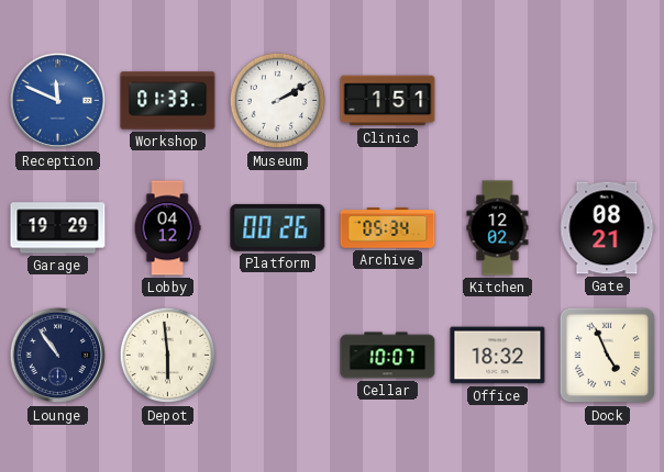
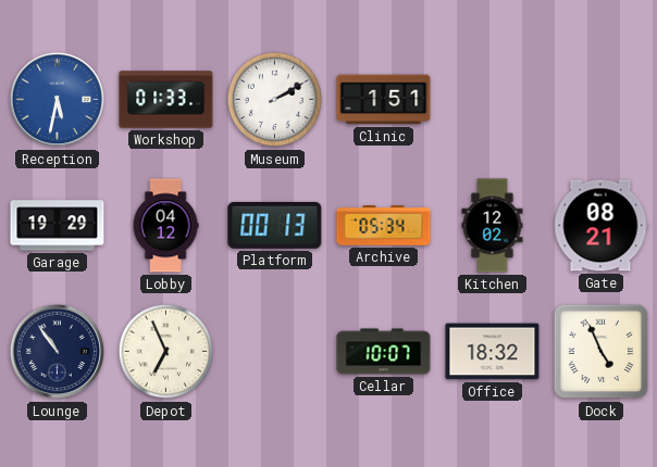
Reception: 11:49 -> 5:32
Platform: 00:26 -> 00:13
Depot: 5:59 -> 6:56
